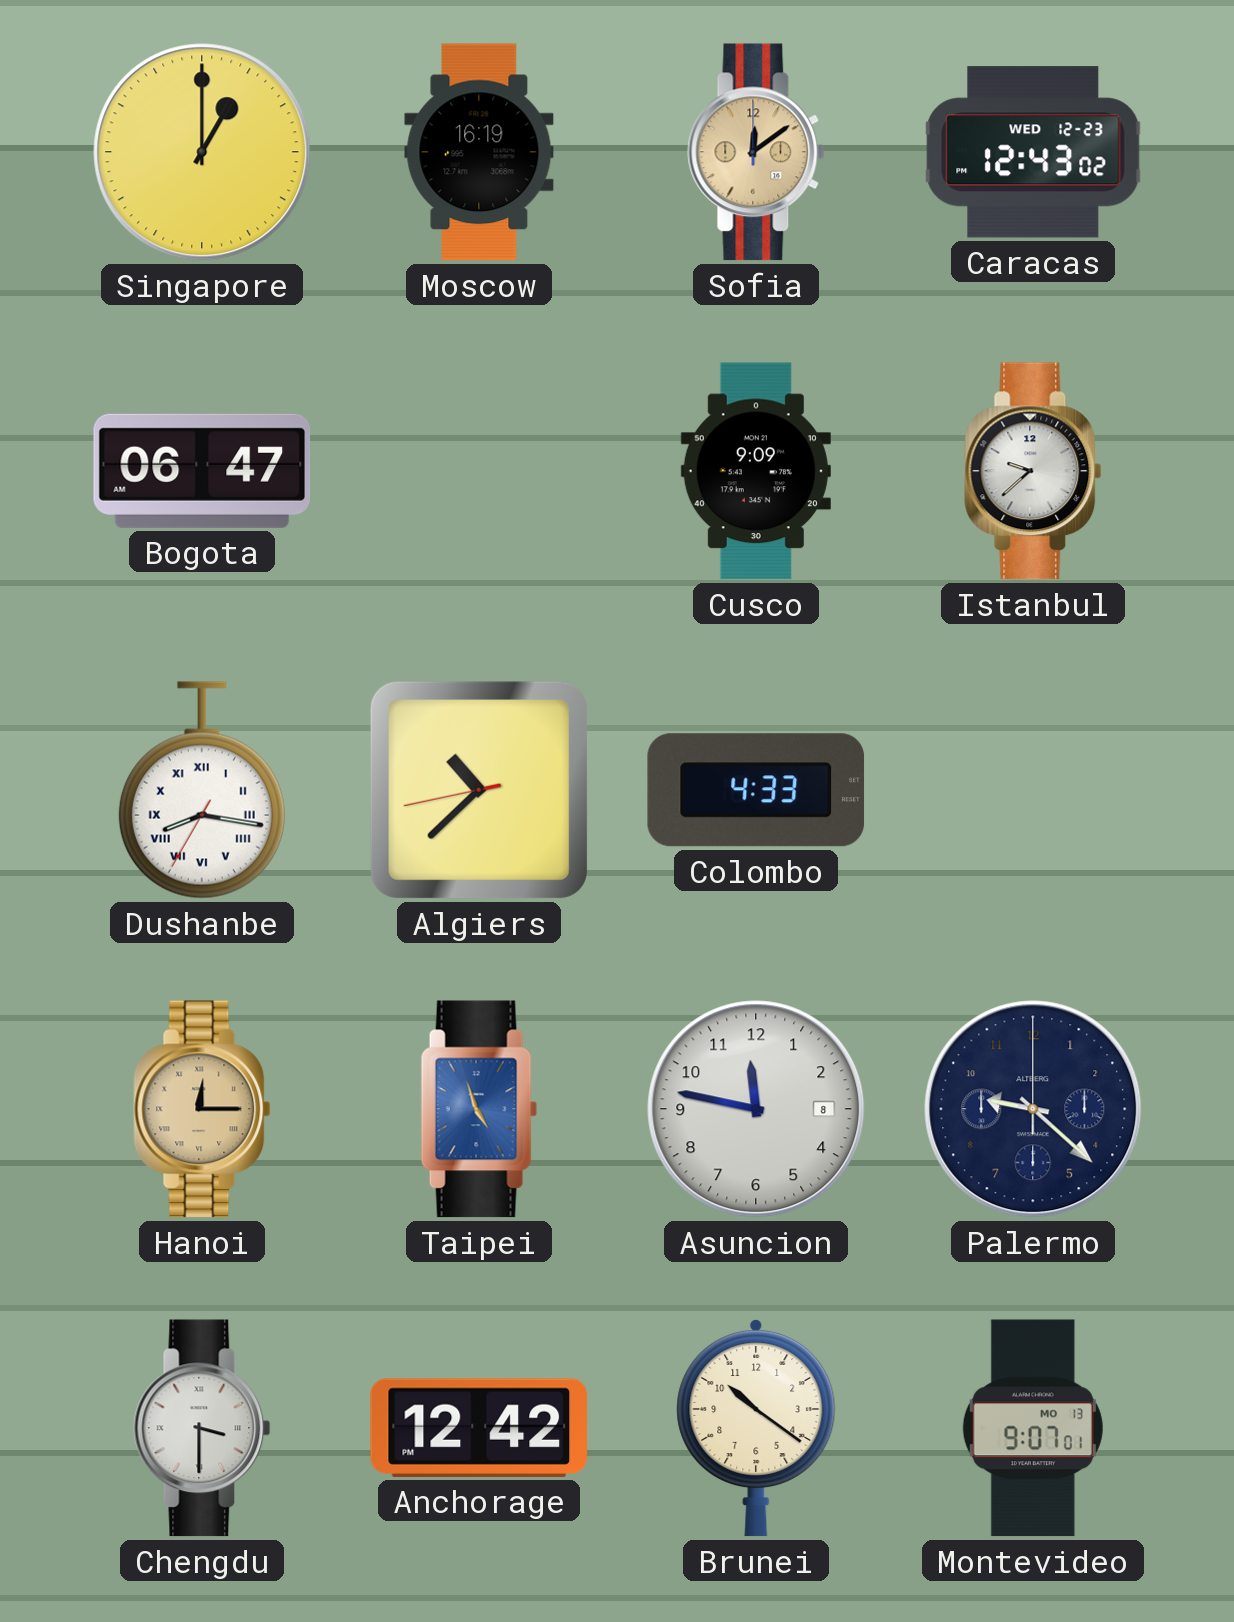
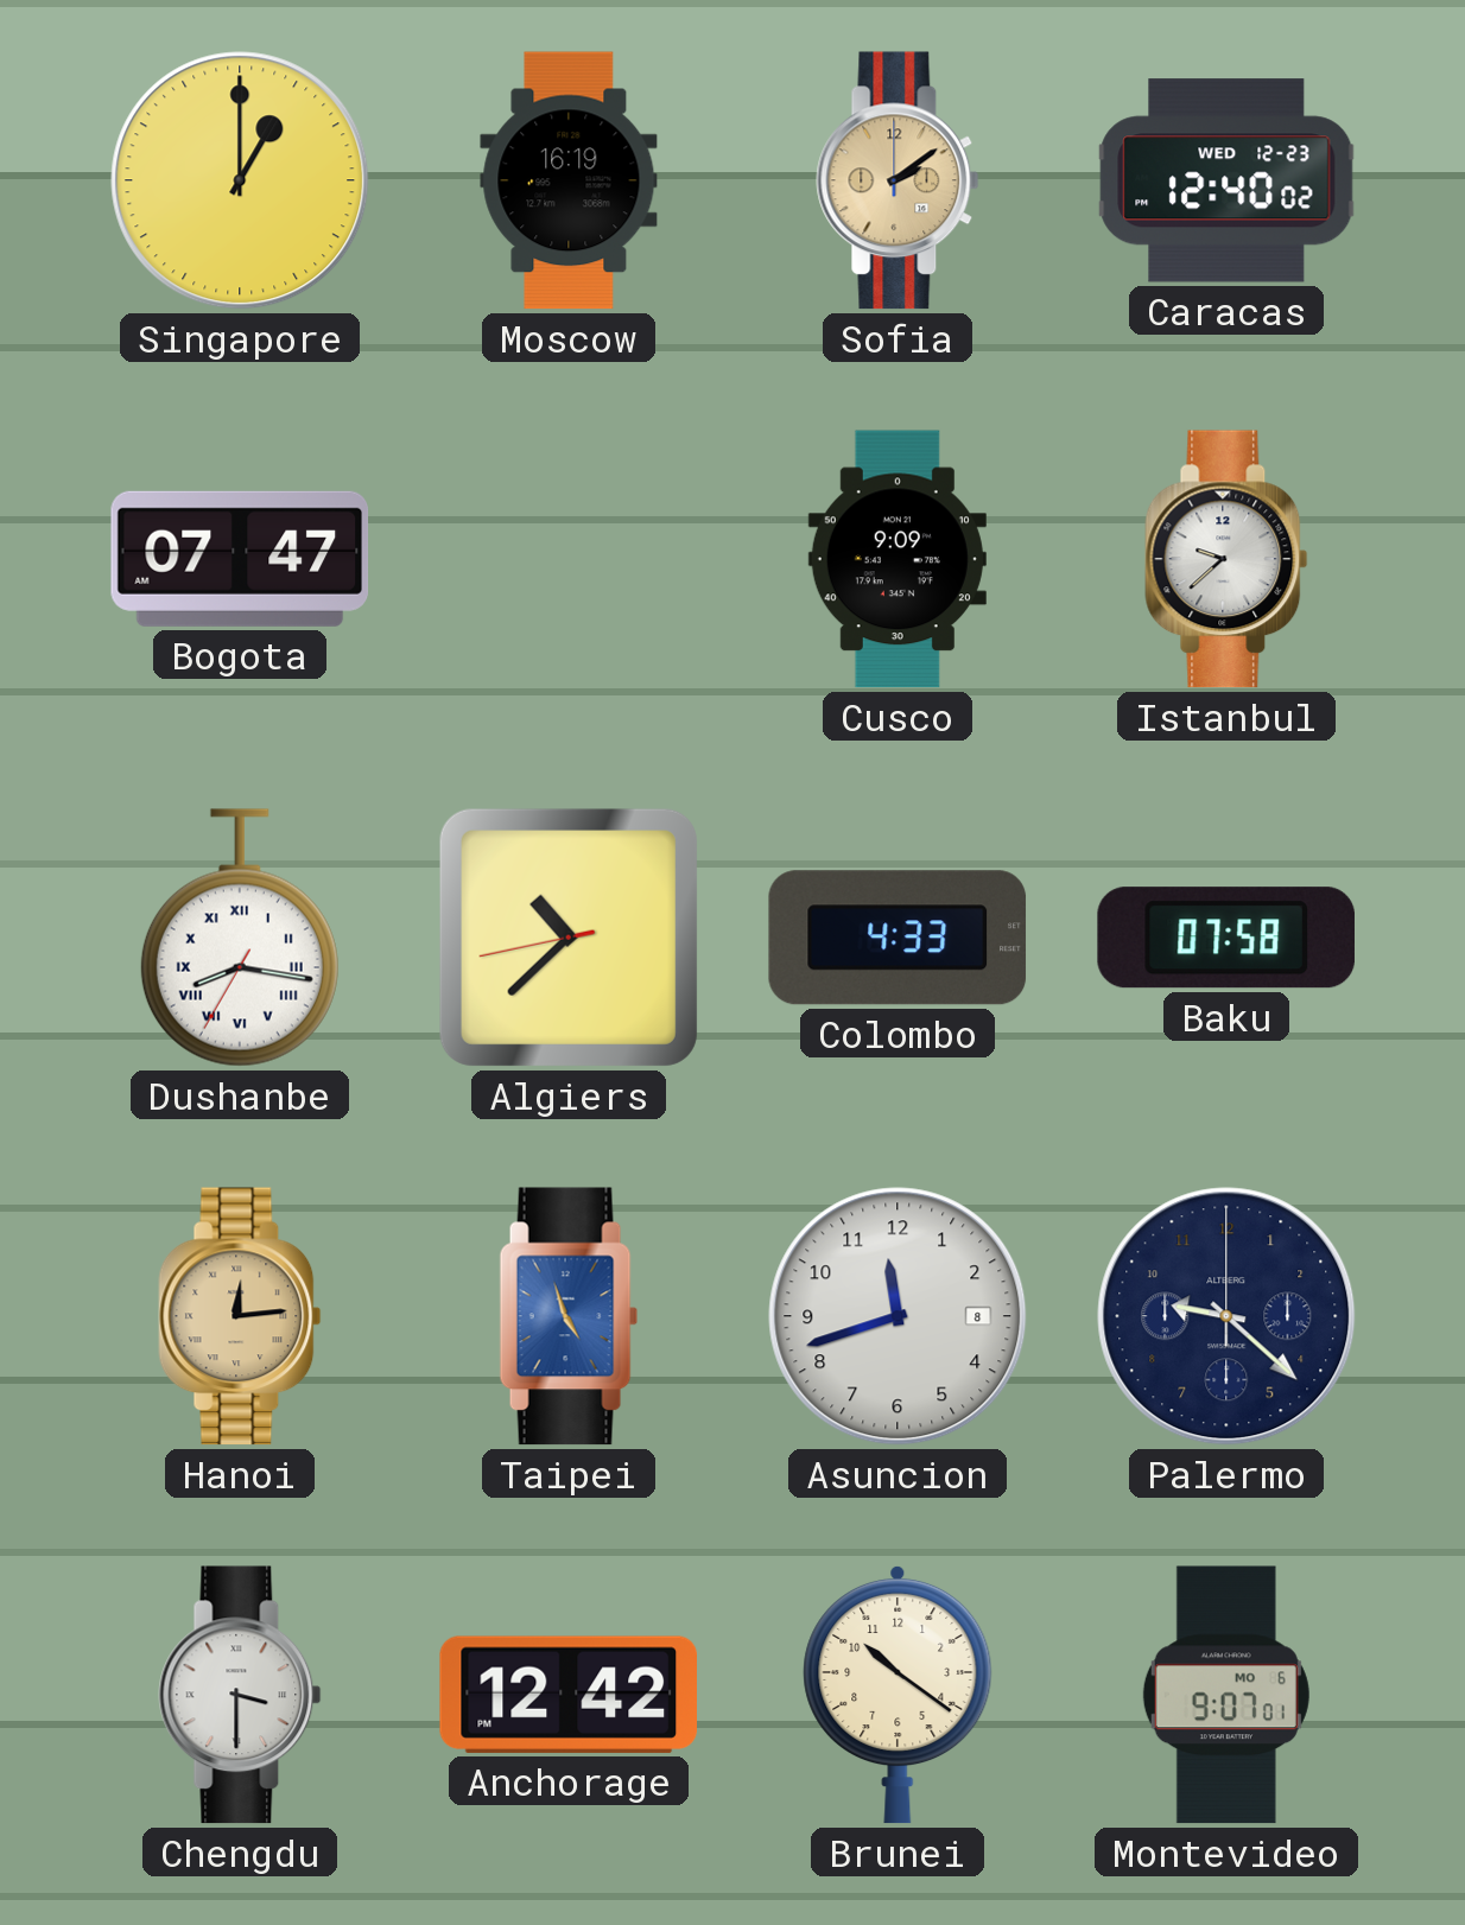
Sofia: 12:09 -> 2:09
Caracas: 12:43 -> 12:40
Bogota: 06:47 -> 07:47
Baku: none -> 07:58
Hanoi: 12:15 -> 12:14
Asuncion: 11:47 -> 11:42
Montevideo date: MO 13 -> MO 6
